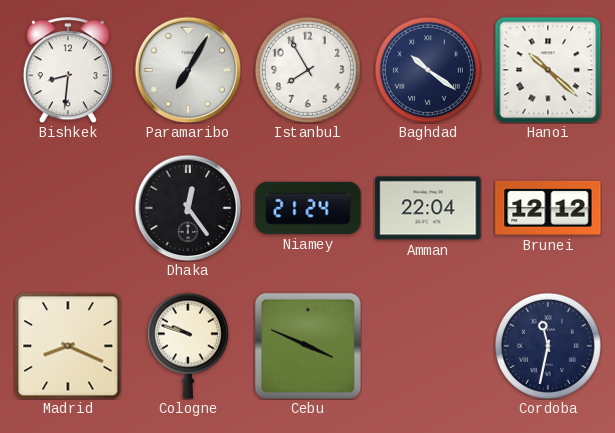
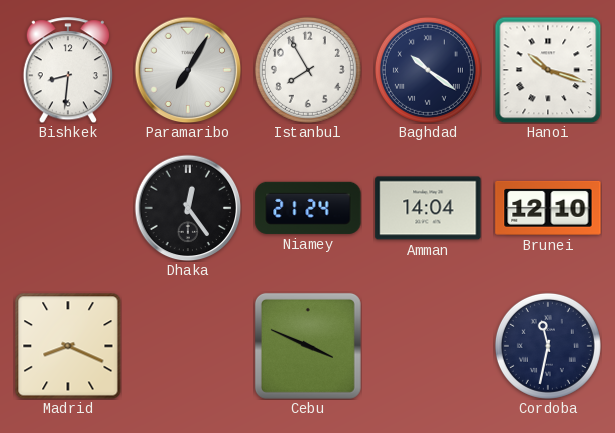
Hanoi: 10:22 -> 10:18
Amman: 22:04 -> 14:04
Brunei: 12:12 -> 12:10
Cologne: 9:48 -> none
